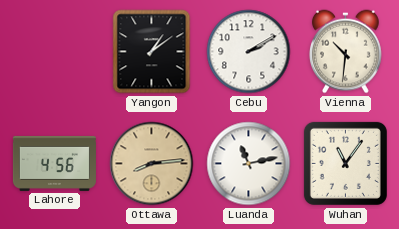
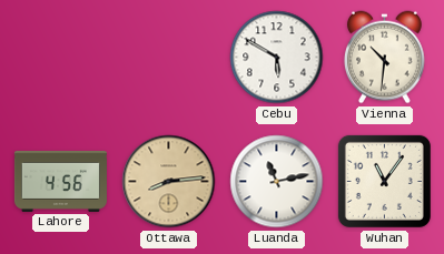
Yangon: 1:09 -> none
Cebu: 2:10 -> 5:50
